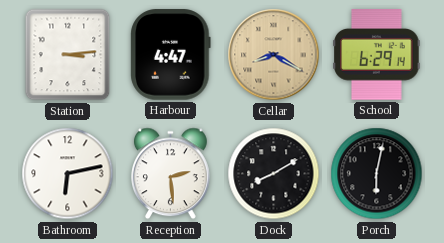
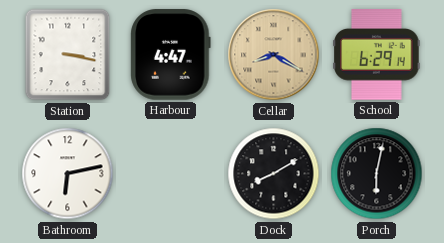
Station: 3:14 -> 3:17
Reception: 2:29 -> none
